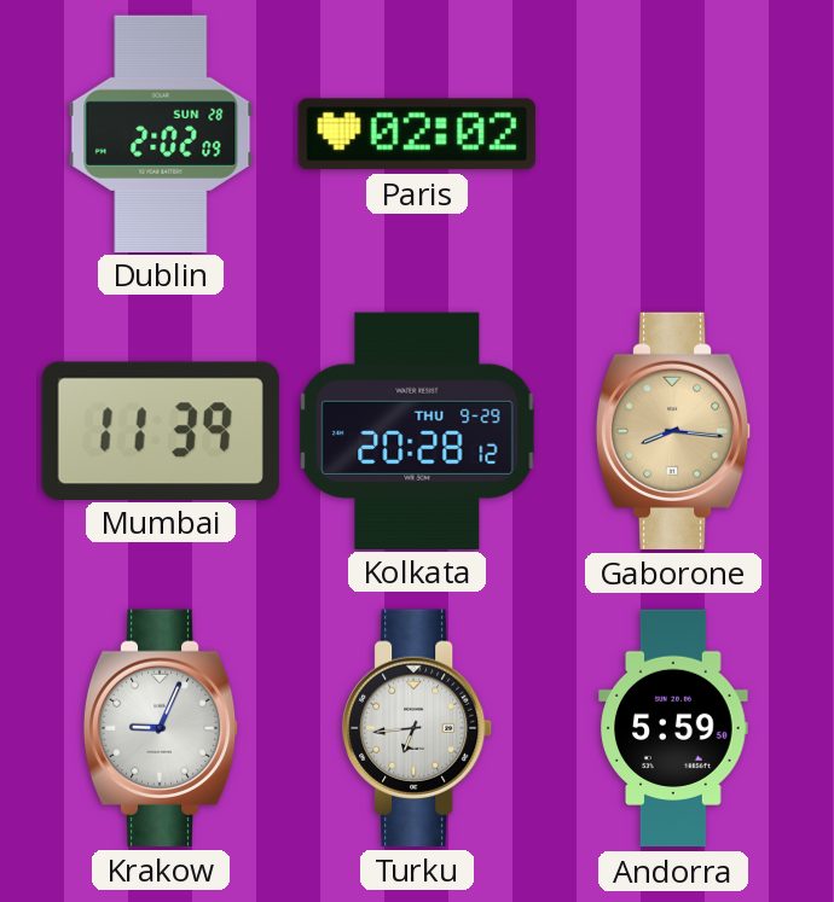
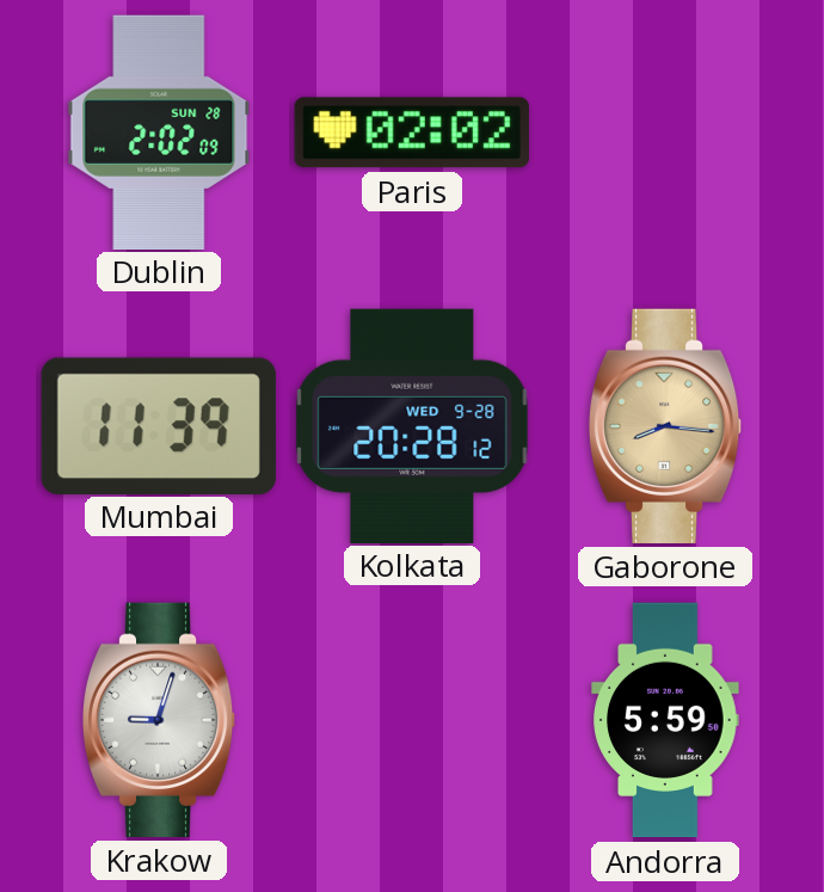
Kolkata date: THU 9-29 -> WED 9-28
Krakow: 9:04 -> 9:03
Turku: 6:44 -> none
